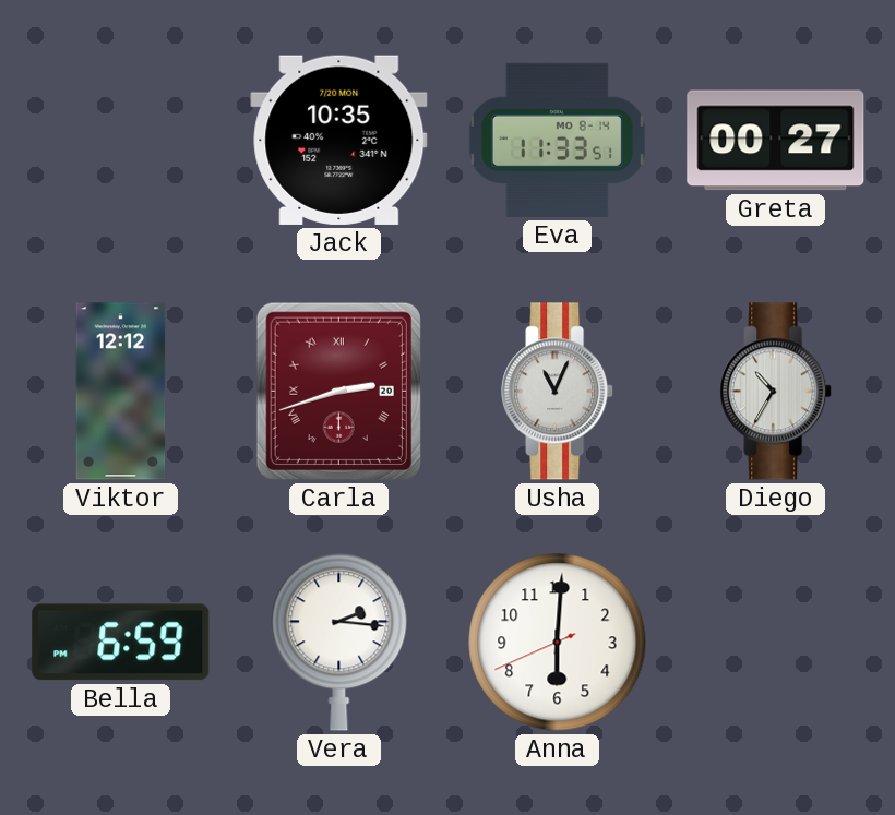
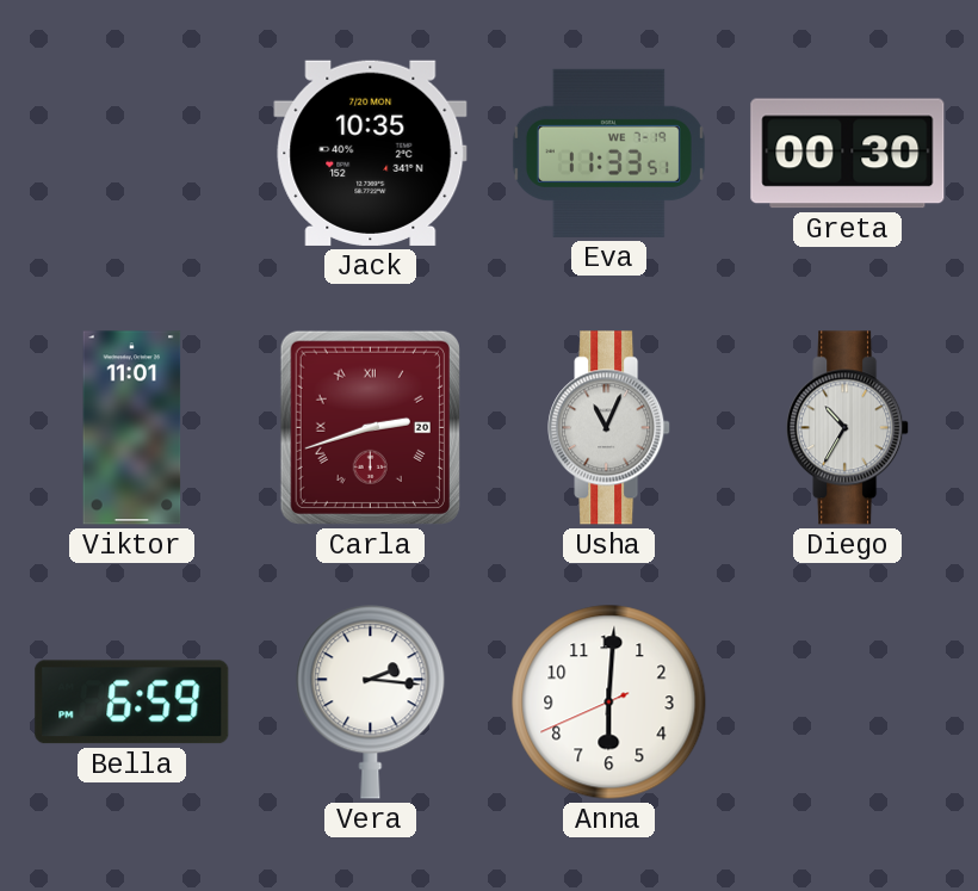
Eva date: MO 8-14 -> WE 7-19
Greta: 00:27 -> 00:30
Viktor: 12:12 -> 11:01
